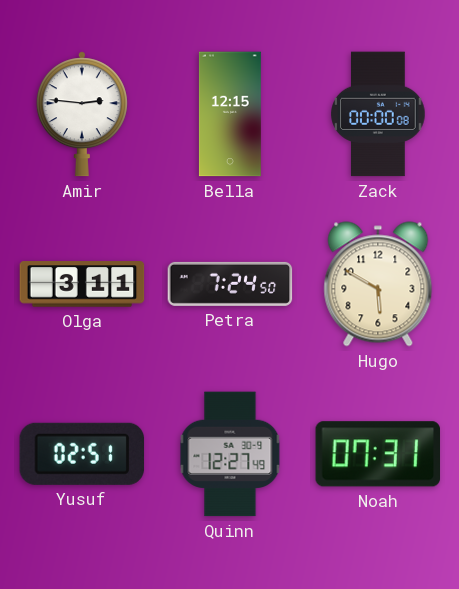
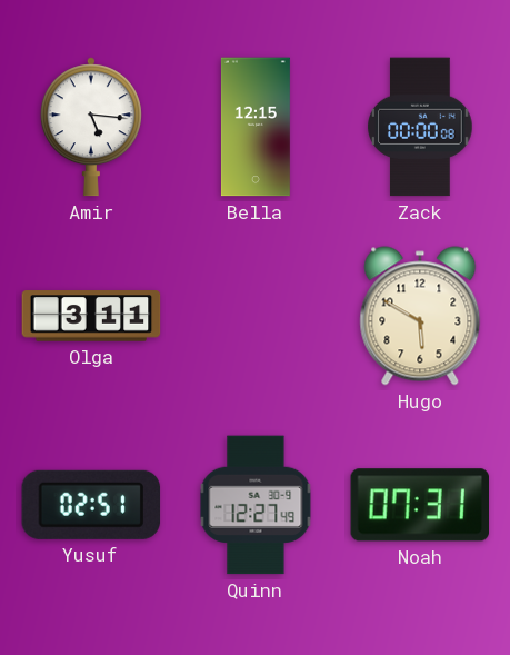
Amir: 2:46 -> 5:16
Petra: 7:24 -> none
